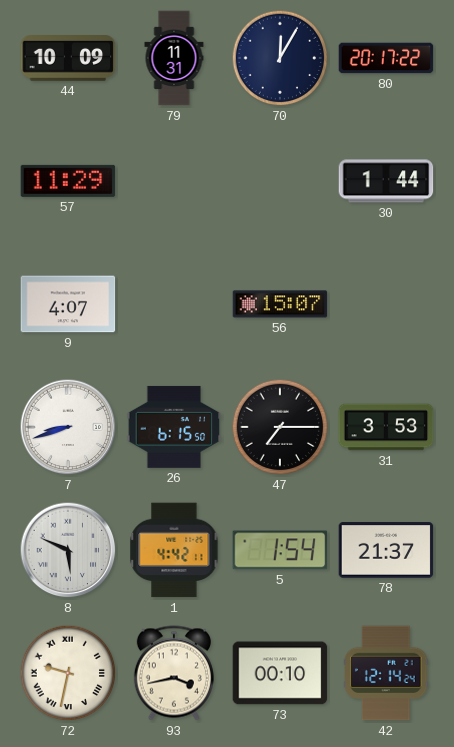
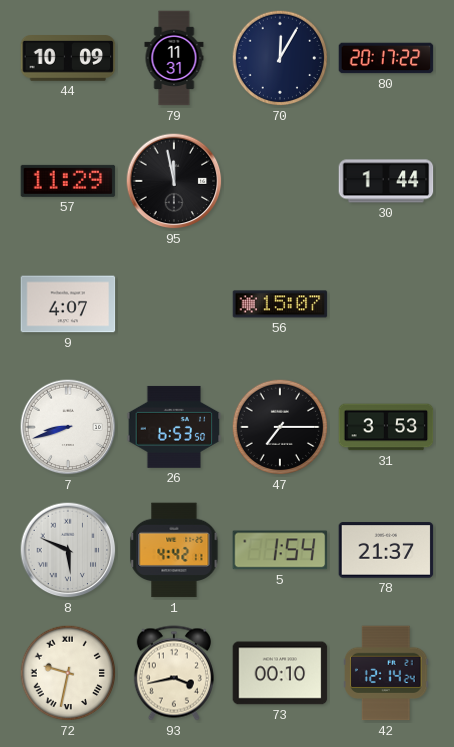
95: none -> 11:58
26: 6:15 -> 6:53
